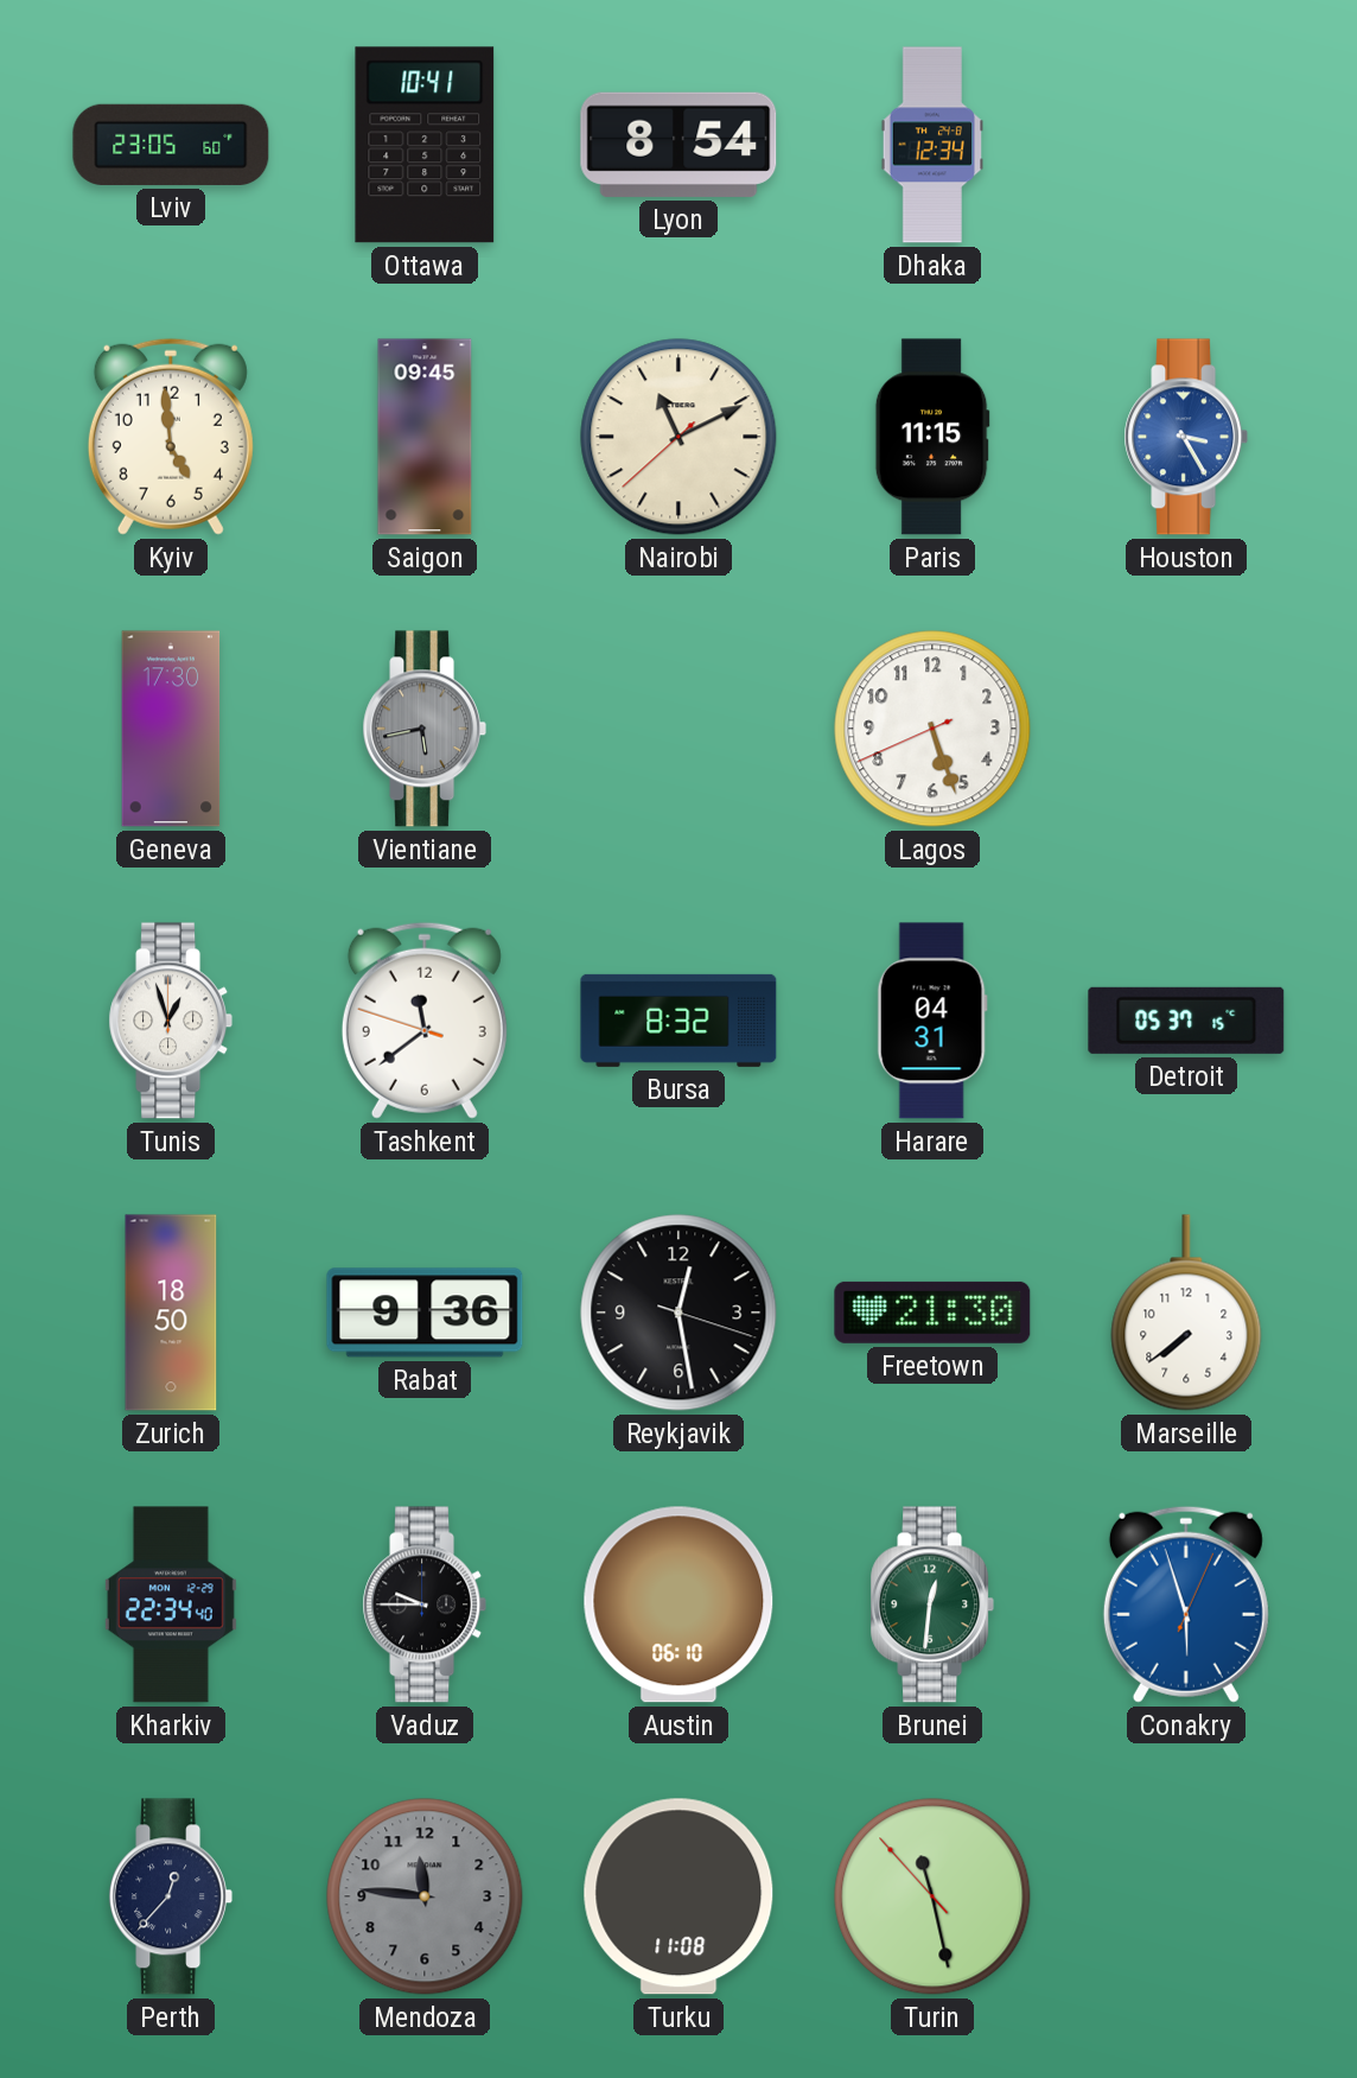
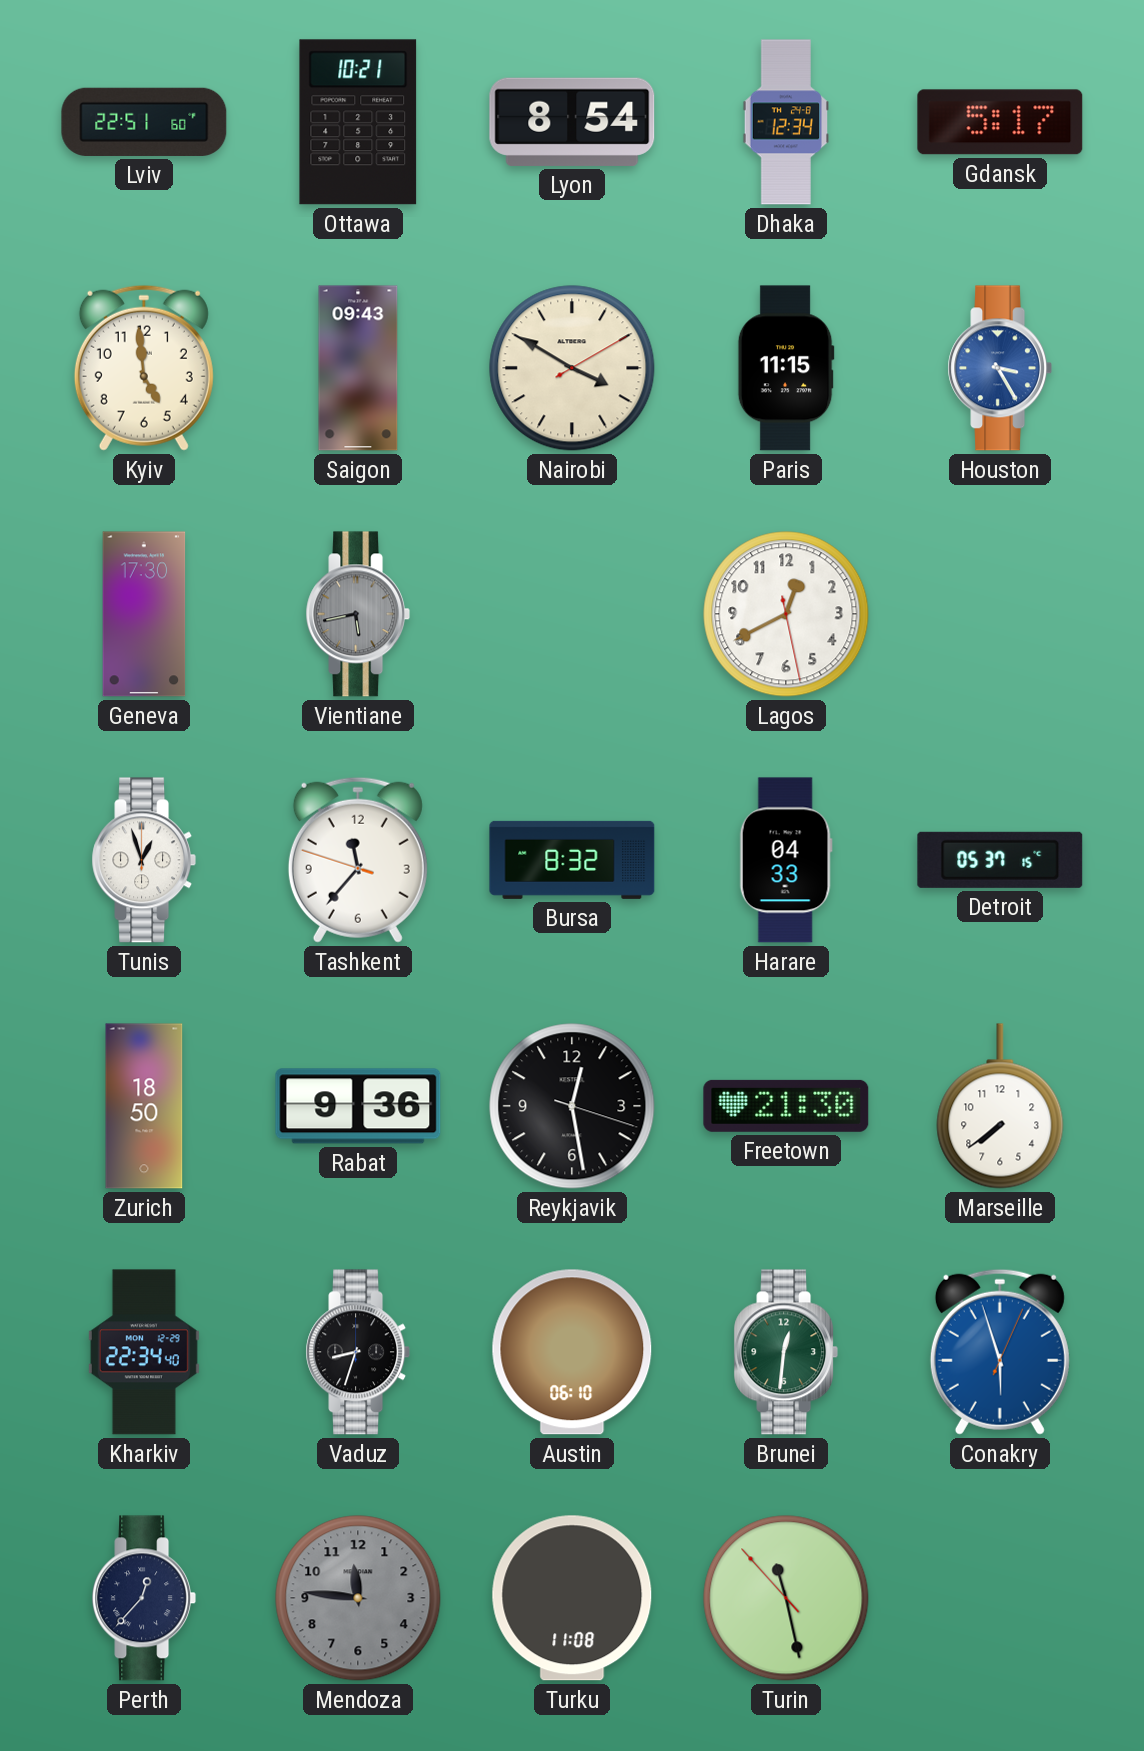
Lviv: 23:05 -> 22:51
Ottawa: 10:41 -> 10:21
Gdansk: none -> 5:17
Saigon: 09:45 -> 09:43
Nairobi: 11:10 -> 3:50
Lagos: 5:26 -> 12:40
Tashkent: 11:38 -> 11:36
Harare: 04:31 -> 04:33
Vaduz: 9:45 -> 8:33
